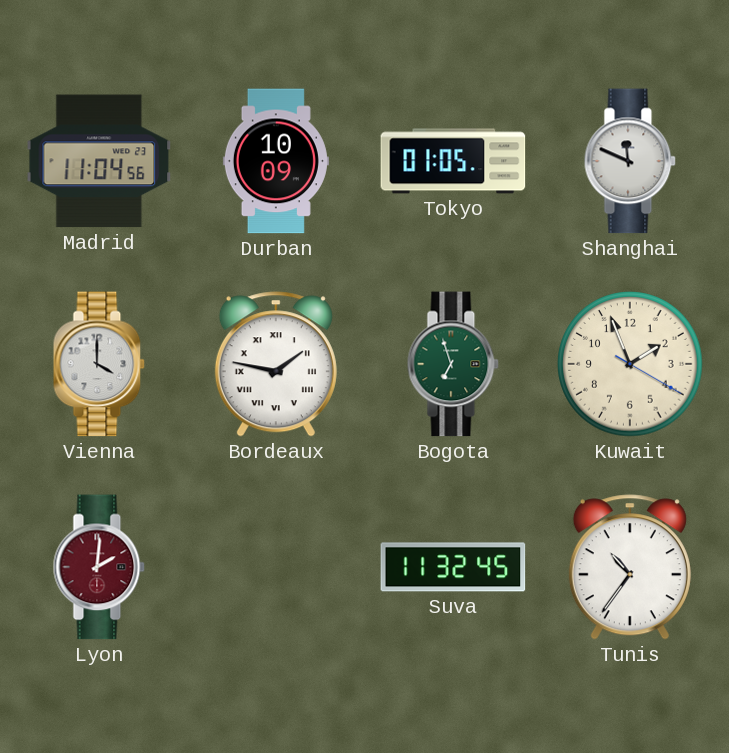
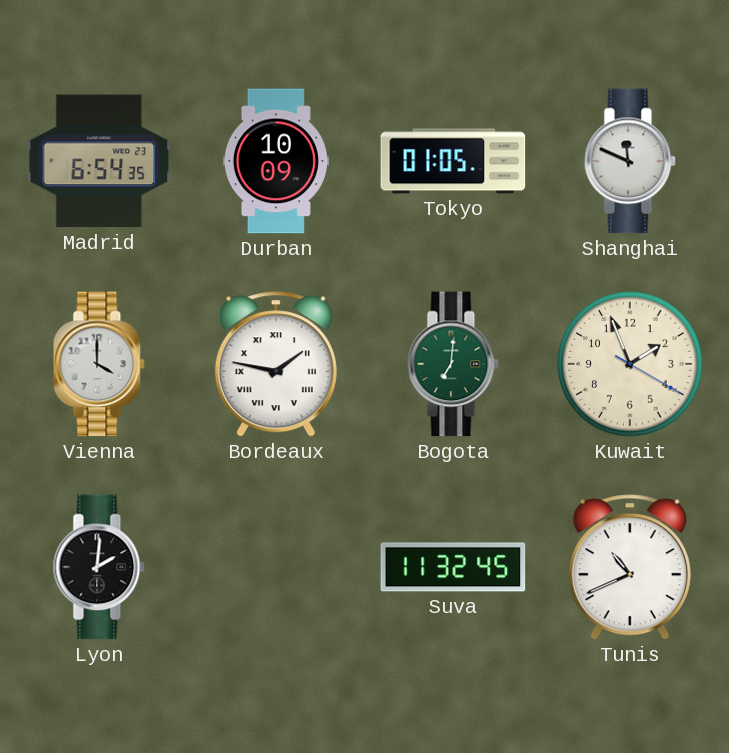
Madrid: 11:04 -> 6:54
Bogota: 6:57 -> 7:01
Lyon dial: burgundy -> black
Tunis: 10:36 -> 10:41
